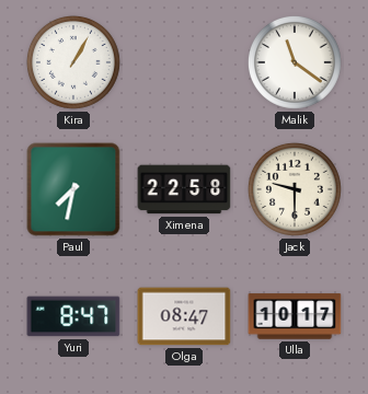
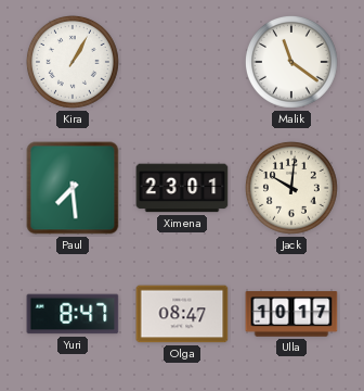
Paul: 7:32 -> 7:29
Ximena: 22:58 -> 23:01
Jack: 9:30 -> 10:01
